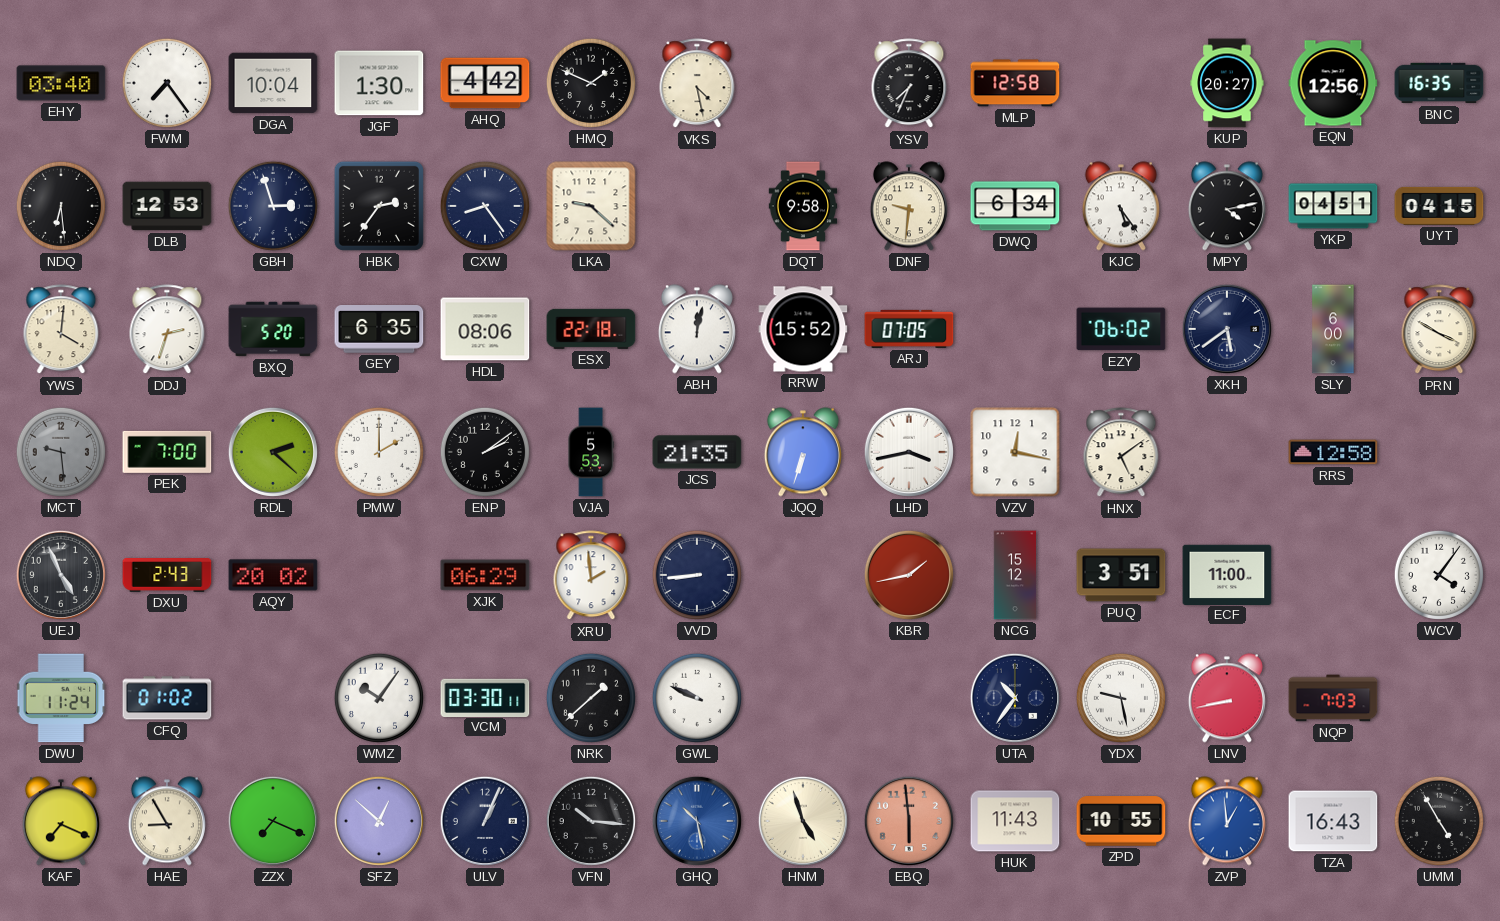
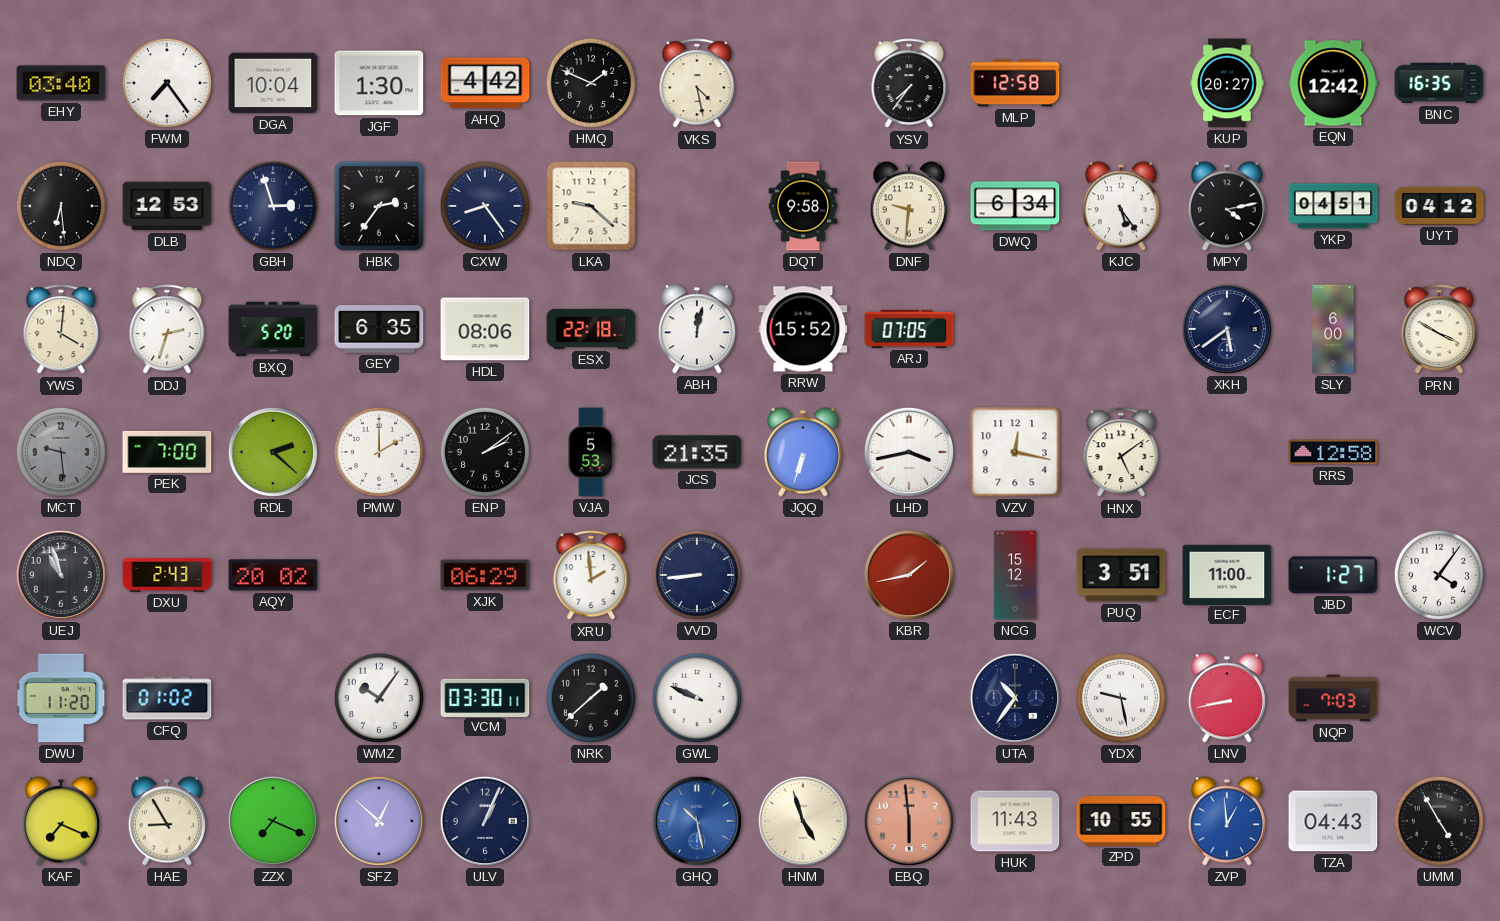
YSV: 7:34 -> 7:36
EQN: 12:56 -> 12:42
UYT: 04:15 -> 04:12
EZY: 06:02 -> none
UEJ: 4:56 -> 10:57
JBD: none -> 1:27
DWU: 11:24 -> 11:20
VFN: 10:16 -> none
TZA: 16:43 -> 04:43
